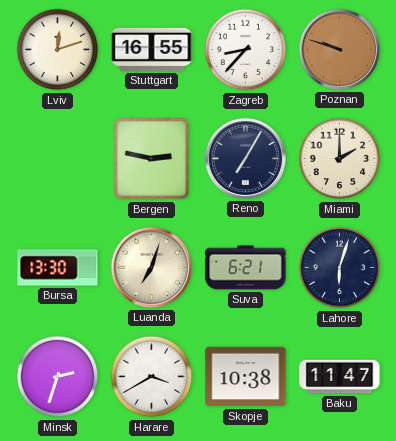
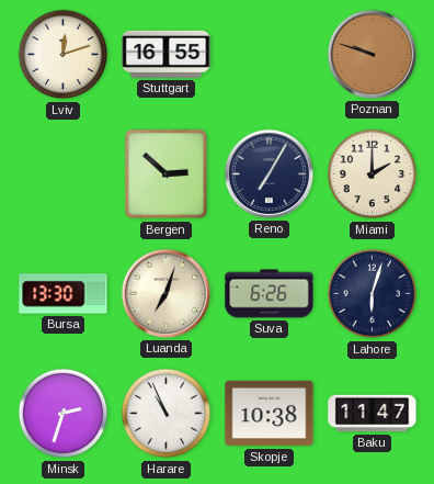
Zagreb: 8:37 -> none
Bergen: 2:47 -> 2:52
Suva: 6:21 -> 6:26
Harare: 3:40 -> 10:56
